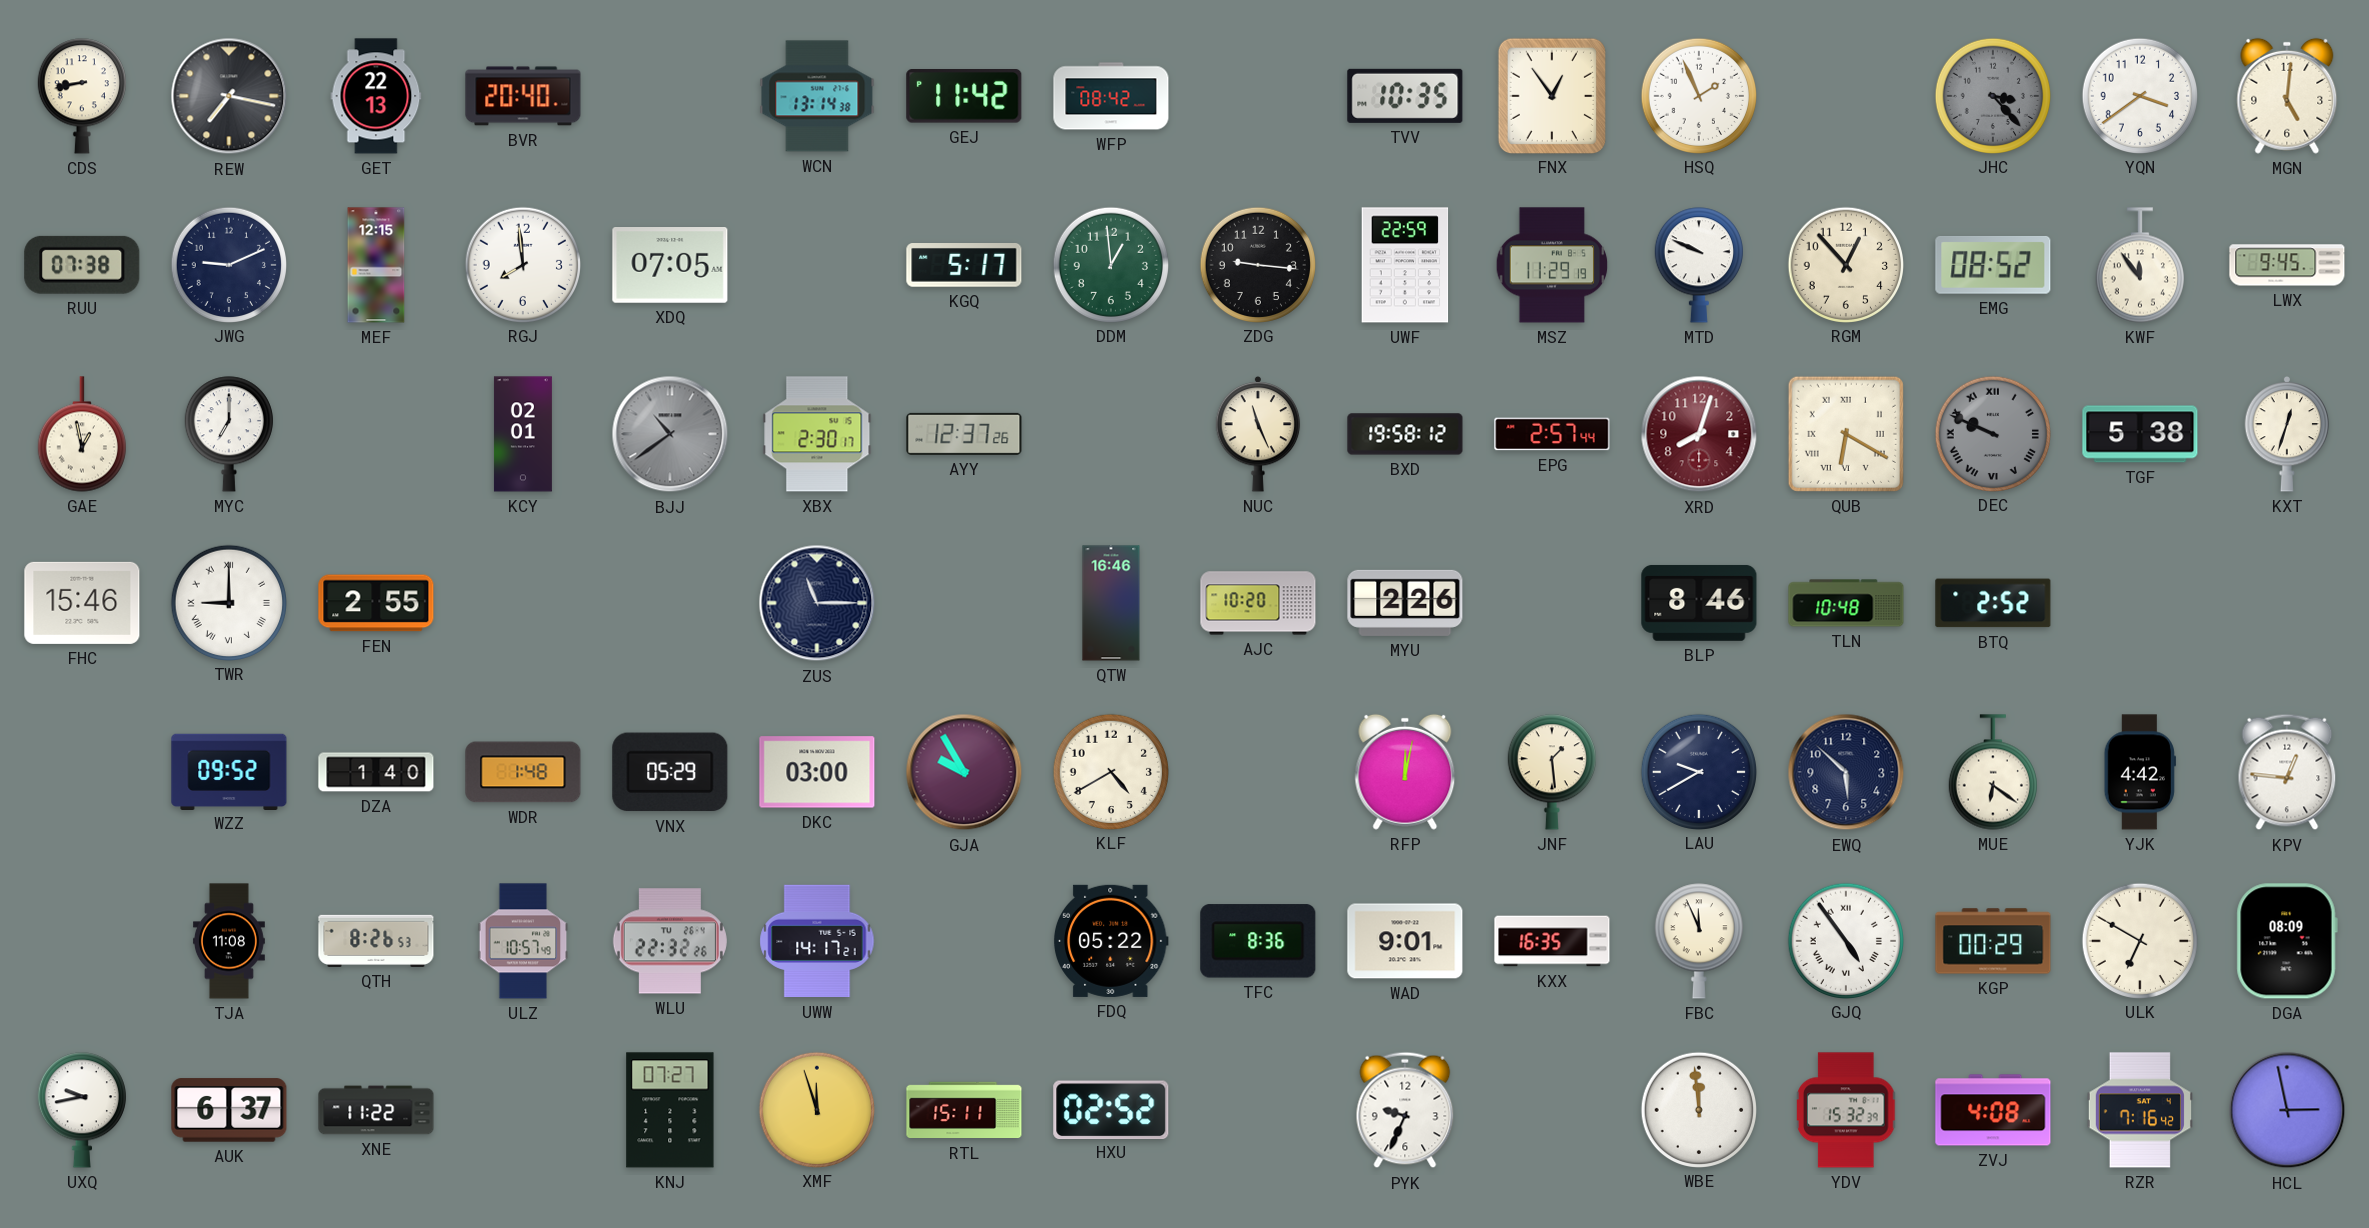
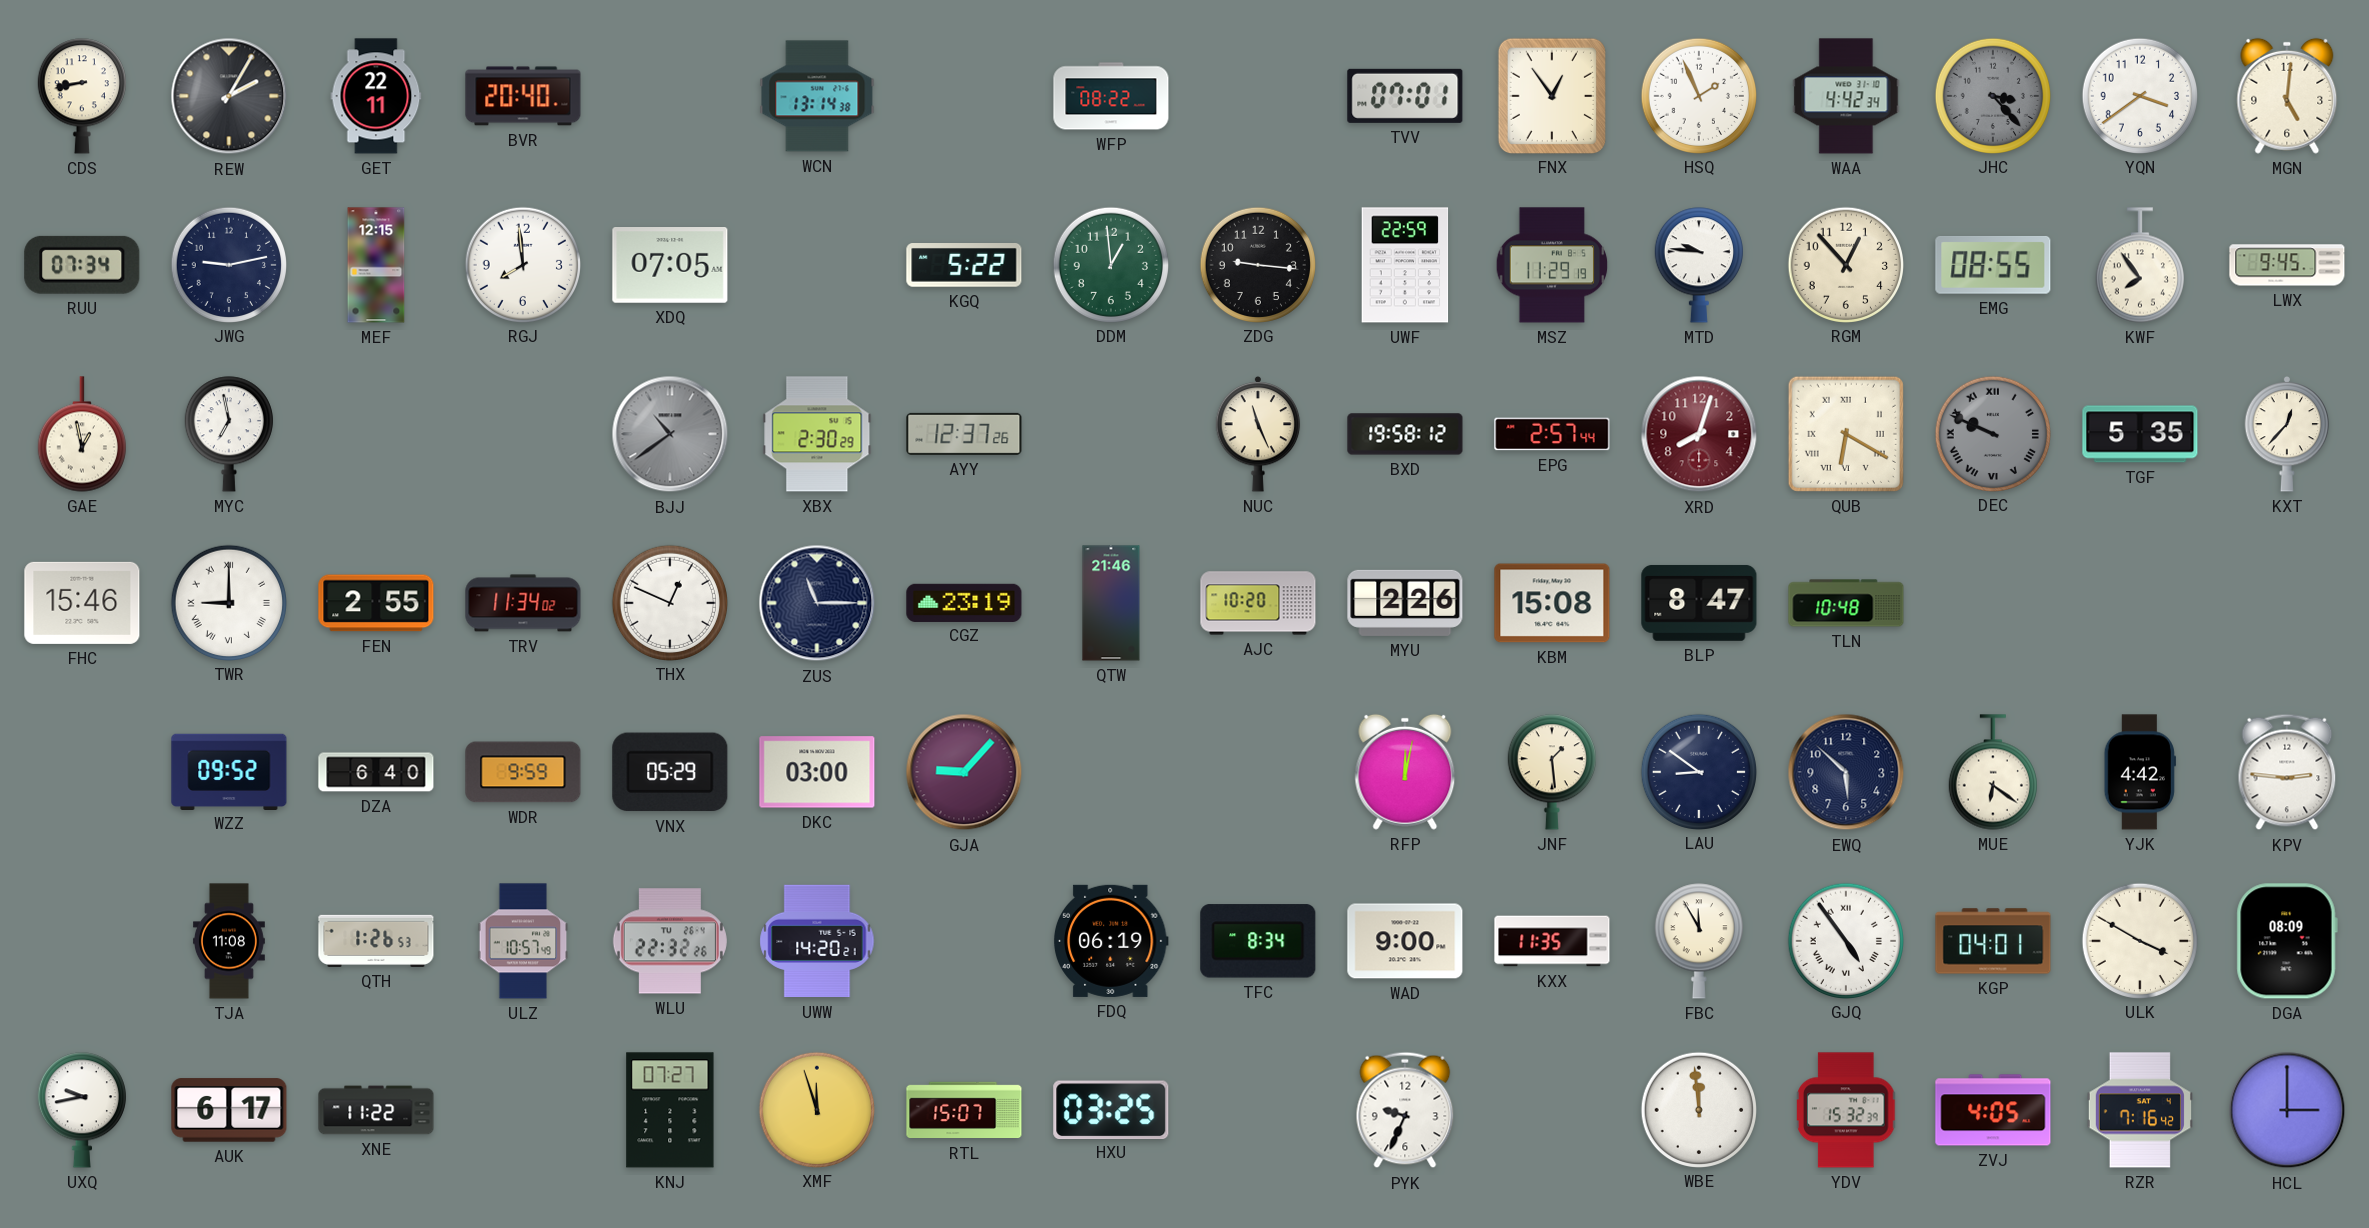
REW: 7:17 -> 2:05
GET: 22:13 -> 22:11
GEJ: 11:42 -> none
WFP: 08:42 -> 08:22
TVV: 10:35 -> 07:01
WAA: none -> 4:42
RUU: 07:38 -> 07:34
JWG: 9:11 -> 9:13
KGQ: 5:17 -> 5:22
MTD: 9:49 -> 9:46
EMG: 08:52 -> 08:55
KWF: 11:54 -> 7:54
MYC: 7:00 -> 6:58
KCY: 02:01 -> none
XBX: 2:30:17 -> 2:30:29
TGF: 5:38 -> 5:35
KXT: 12:33 -> 12:37
TRV: none -> 11:34
THX: none -> 12:49
CGZ: none -> 23:19
QTW: 16:46 -> 21:46
KBM: none -> 15:08
BLP: 8:46 -> 8:47
BTQ: 2:52 -> none
DZA: 1:40 -> 6:40
WDR: 1:48 -> 9:59
GJA: 9:55 -> 9:07
KLF: 4:40 -> none
LAU: 9:40 -> 8:51
KPV: 12:46 -> 2:46
QTH: 8:26 -> 1:26
UWW: 14:17 -> 14:20
FDQ: 05:22 -> 06:19
TFC: 8:36 -> 8:34
WAD: 9:01 -> 9:00
KXX: 16:35 -> 11:35
FBC: 11:56 -> 11:55
KGP: 00:29 -> 04:01
ULK: 6:50 -> 3:50
AUK: 6:37 -> 6:17
RTL: 15:11 -> 15:07
HXU: 02:52 -> 03:25
ZVJ: 4:08 -> 4:05
HCL: 2:58 -> 3:00
